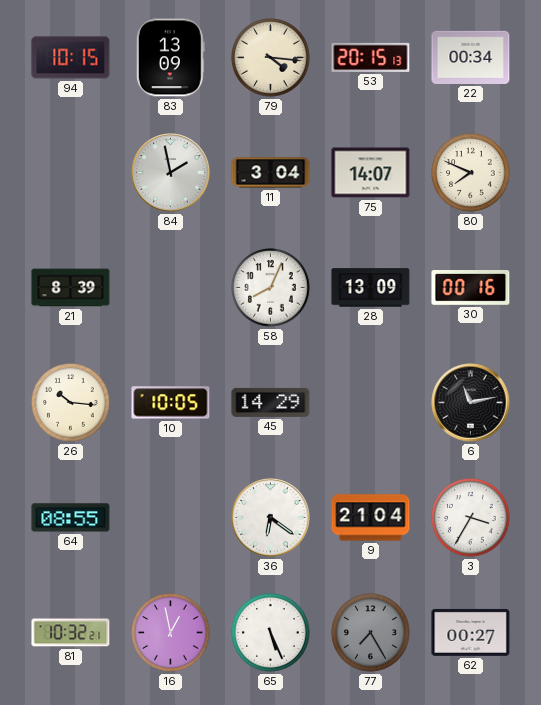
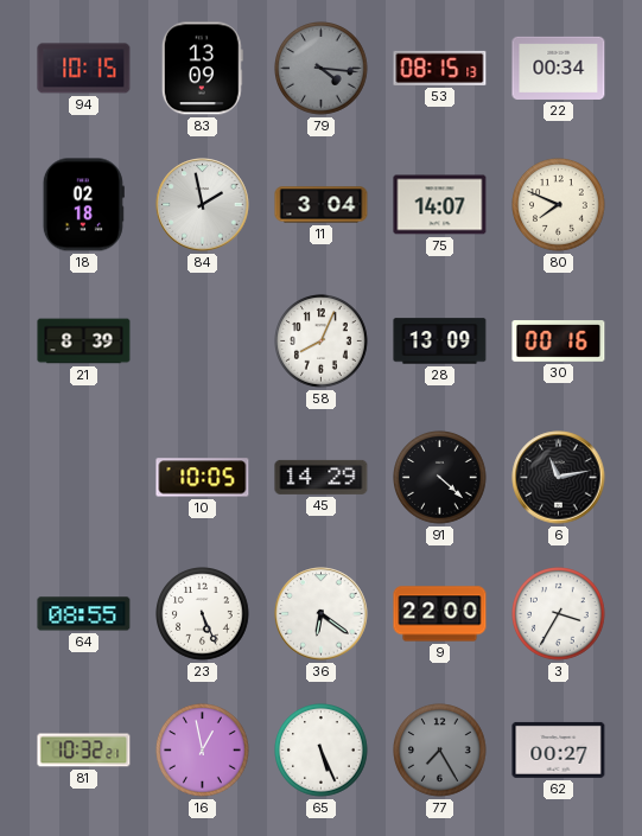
79 dial: cream -> grey
53: 20:15 -> 08:15
18: none -> 02:18
26: 10:16 -> none
91: none -> 4:22
23: none -> 5:26
9: 21:04 -> 22:00
